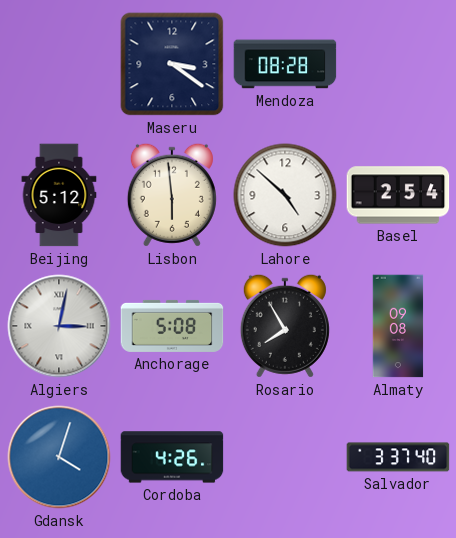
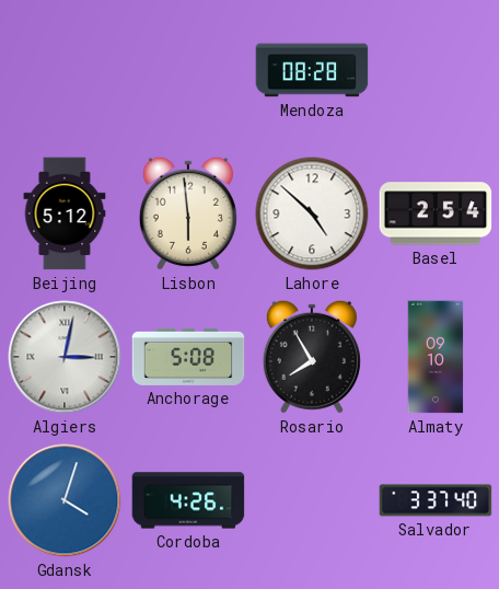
Maseru: 3:21 -> none
Almaty: 09:08 -> 09:10
